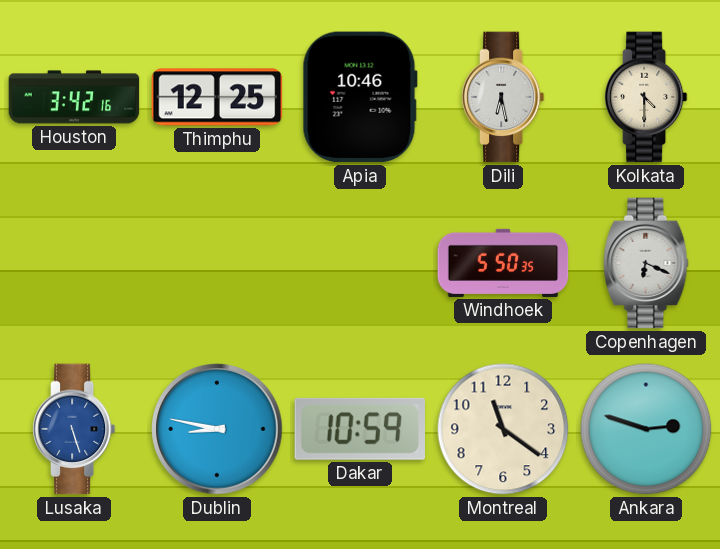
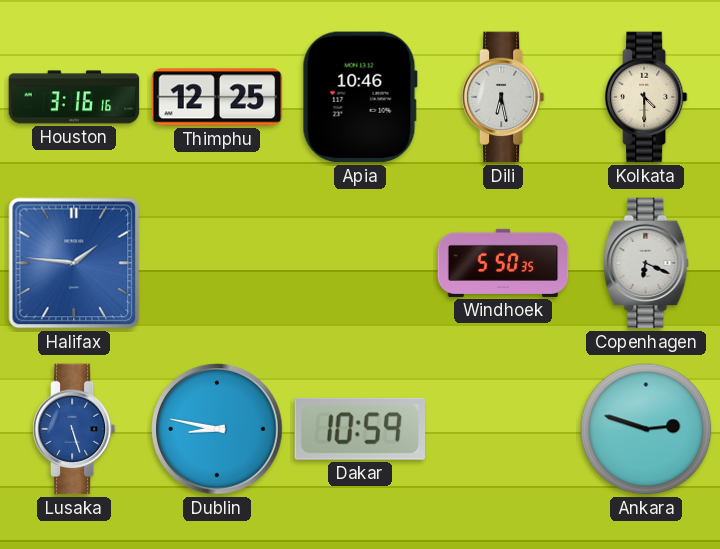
Houston: 3:42 -> 3:16
Halifax: none -> 1:46
Montreal: 11:21 -> none
